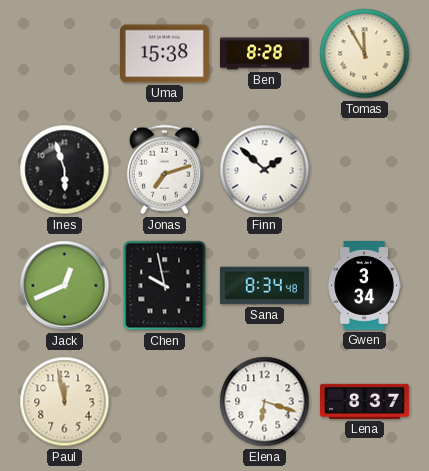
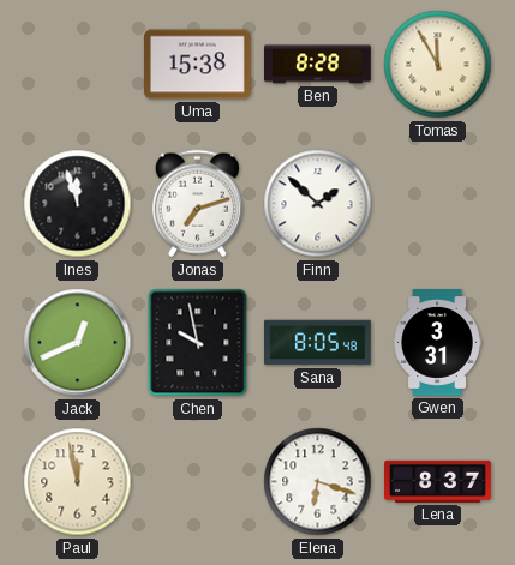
Ines: 5:57 -> 11:57
Sana: 8:34 -> 8:05
Gwen: 3:34 -> 3:31
